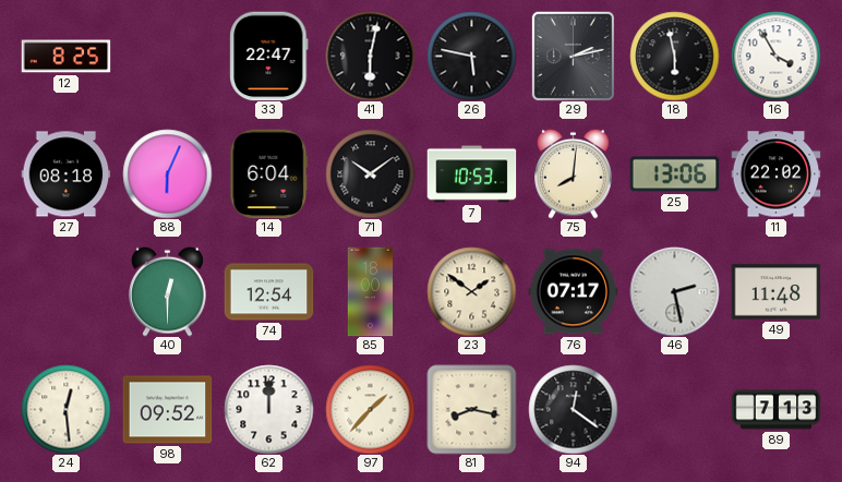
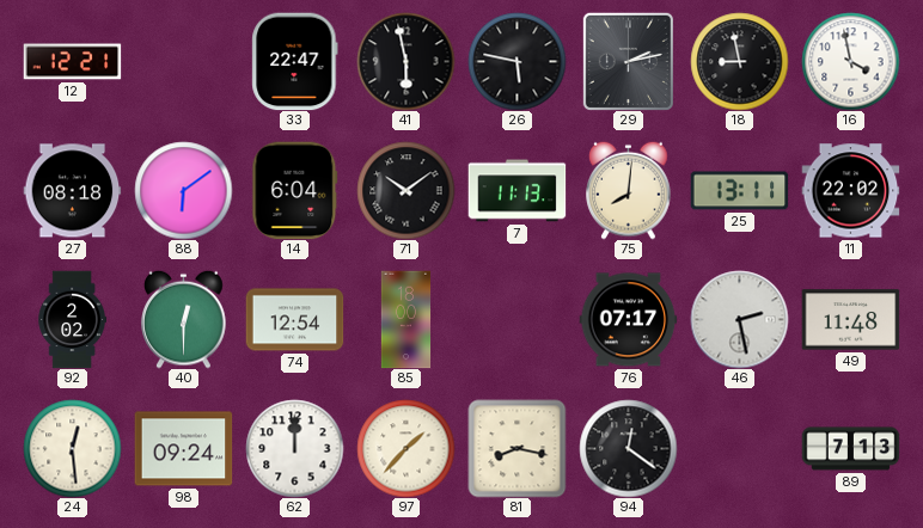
12: 8:25 -> 12:21
41: 6:02 -> 5:58
18: 5:58 -> 8:58
16: 3:55 -> 3:58
88: 6:04 -> 6:09
7: 10:53 -> 11:13
25: 13:06 -> 13:11
92: none -> 2:02
23: 1:51 -> none
98: 09:52 -> 09:24
